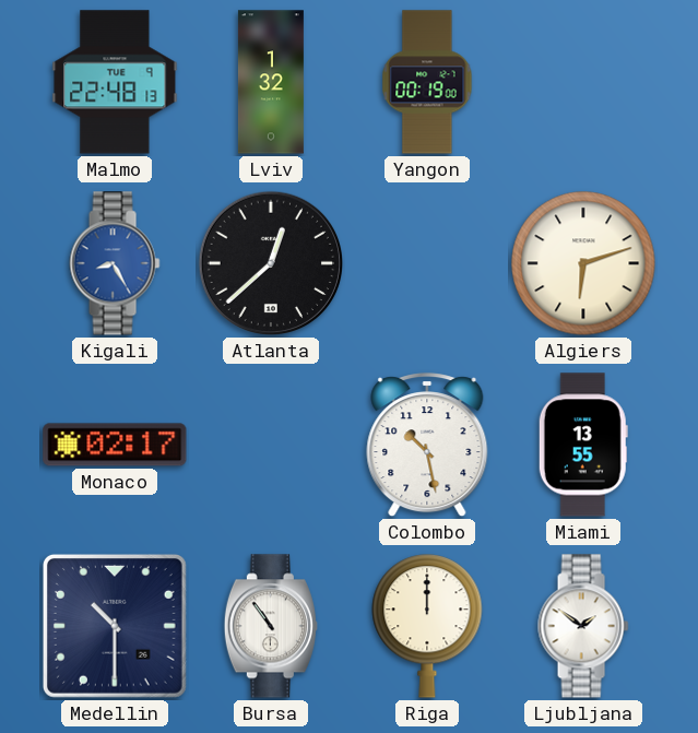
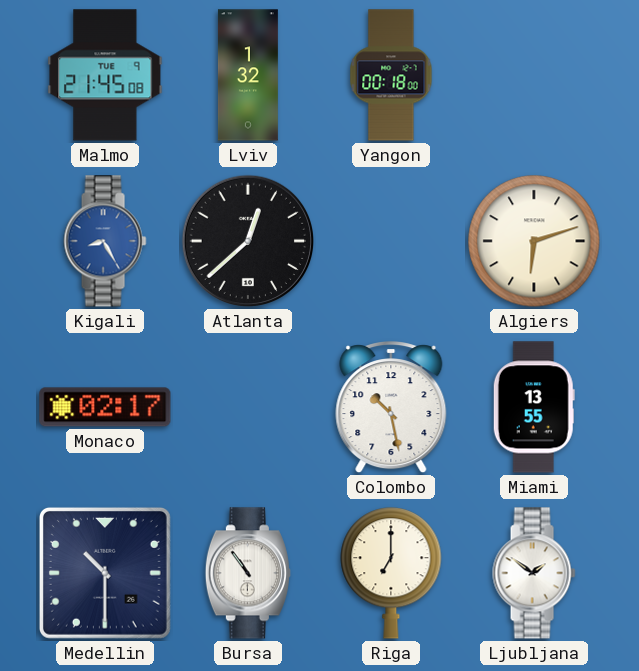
Malmo: 22:48 -> 21:45
Yangon: 00:19 -> 00:18
Riga: 12:00 -> 7:00
